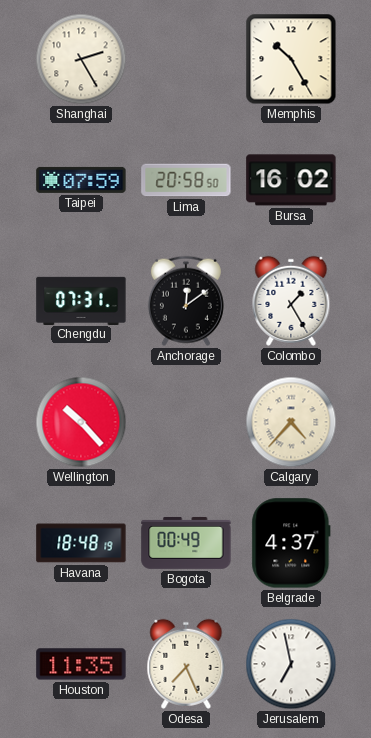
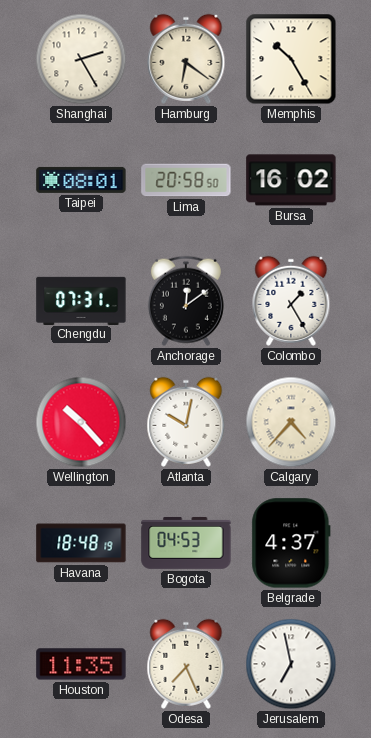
Hamburg: none -> 6:21
Taipei: 07:59 -> 08:01
Atlanta: none -> 10:02
Bogota: 00:49 -> 04:53
